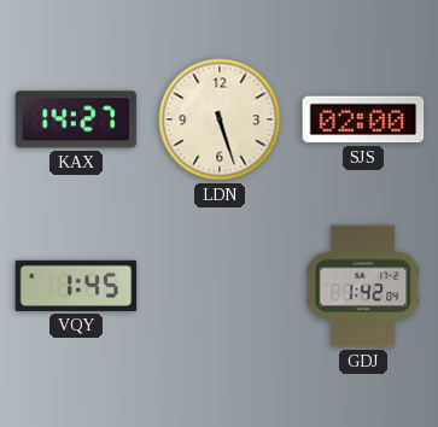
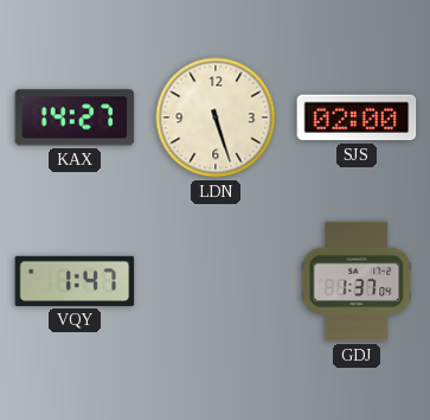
VQY: 1:45 -> 1:47
GDJ: 1:42 -> 1:37
